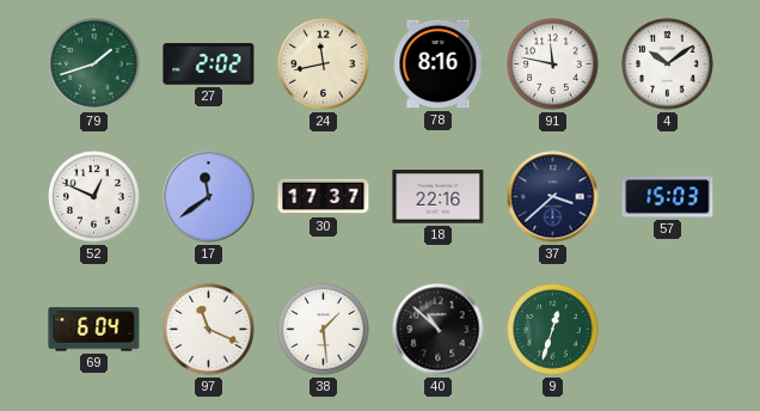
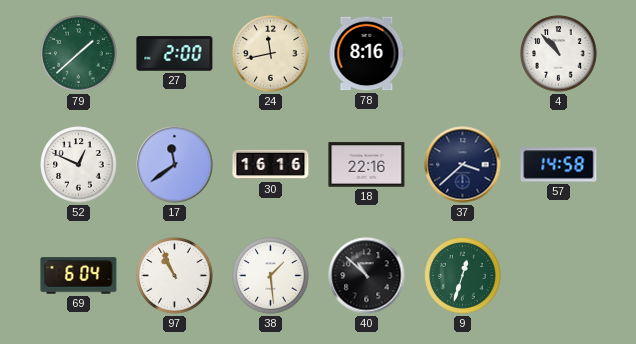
79: 1:42 -> 1:38
27: 2:02 -> 2:00
91: 11:47 -> none
4: 10:09 -> 10:53
30: 17:37 -> 16:16
57: 15:03 -> 14:58
97: 11:19 -> 10:56
